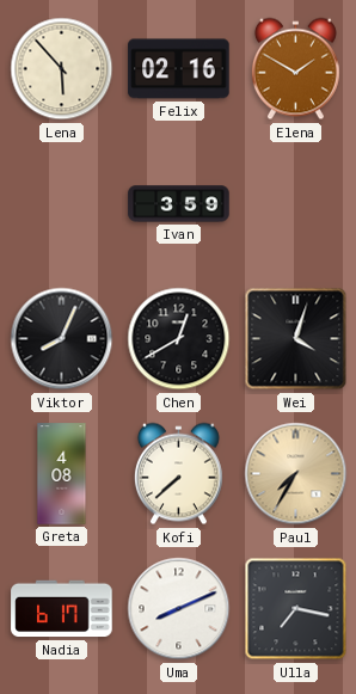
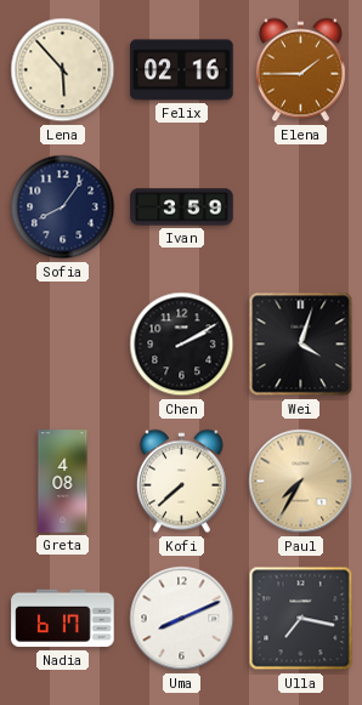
Elena: 1:50 -> 1:45
Sofia: none -> 8:06
Viktor: 8:04 -> none
Chen: 12:40 -> 2:10
